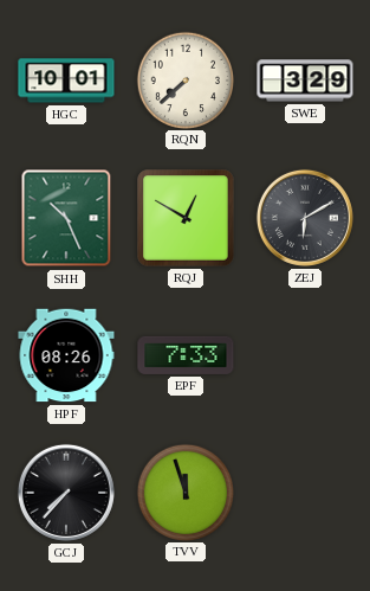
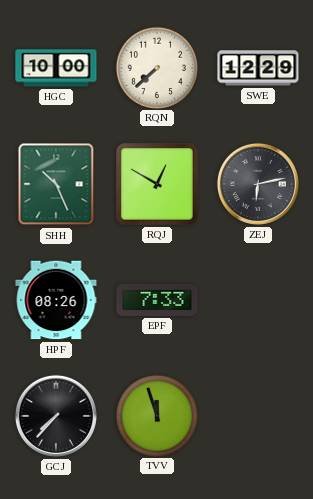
HGC: 10:01 -> 10:00
SWE: 3:29 -> 12:29
ZEJ: 6:10 -> 6:13
